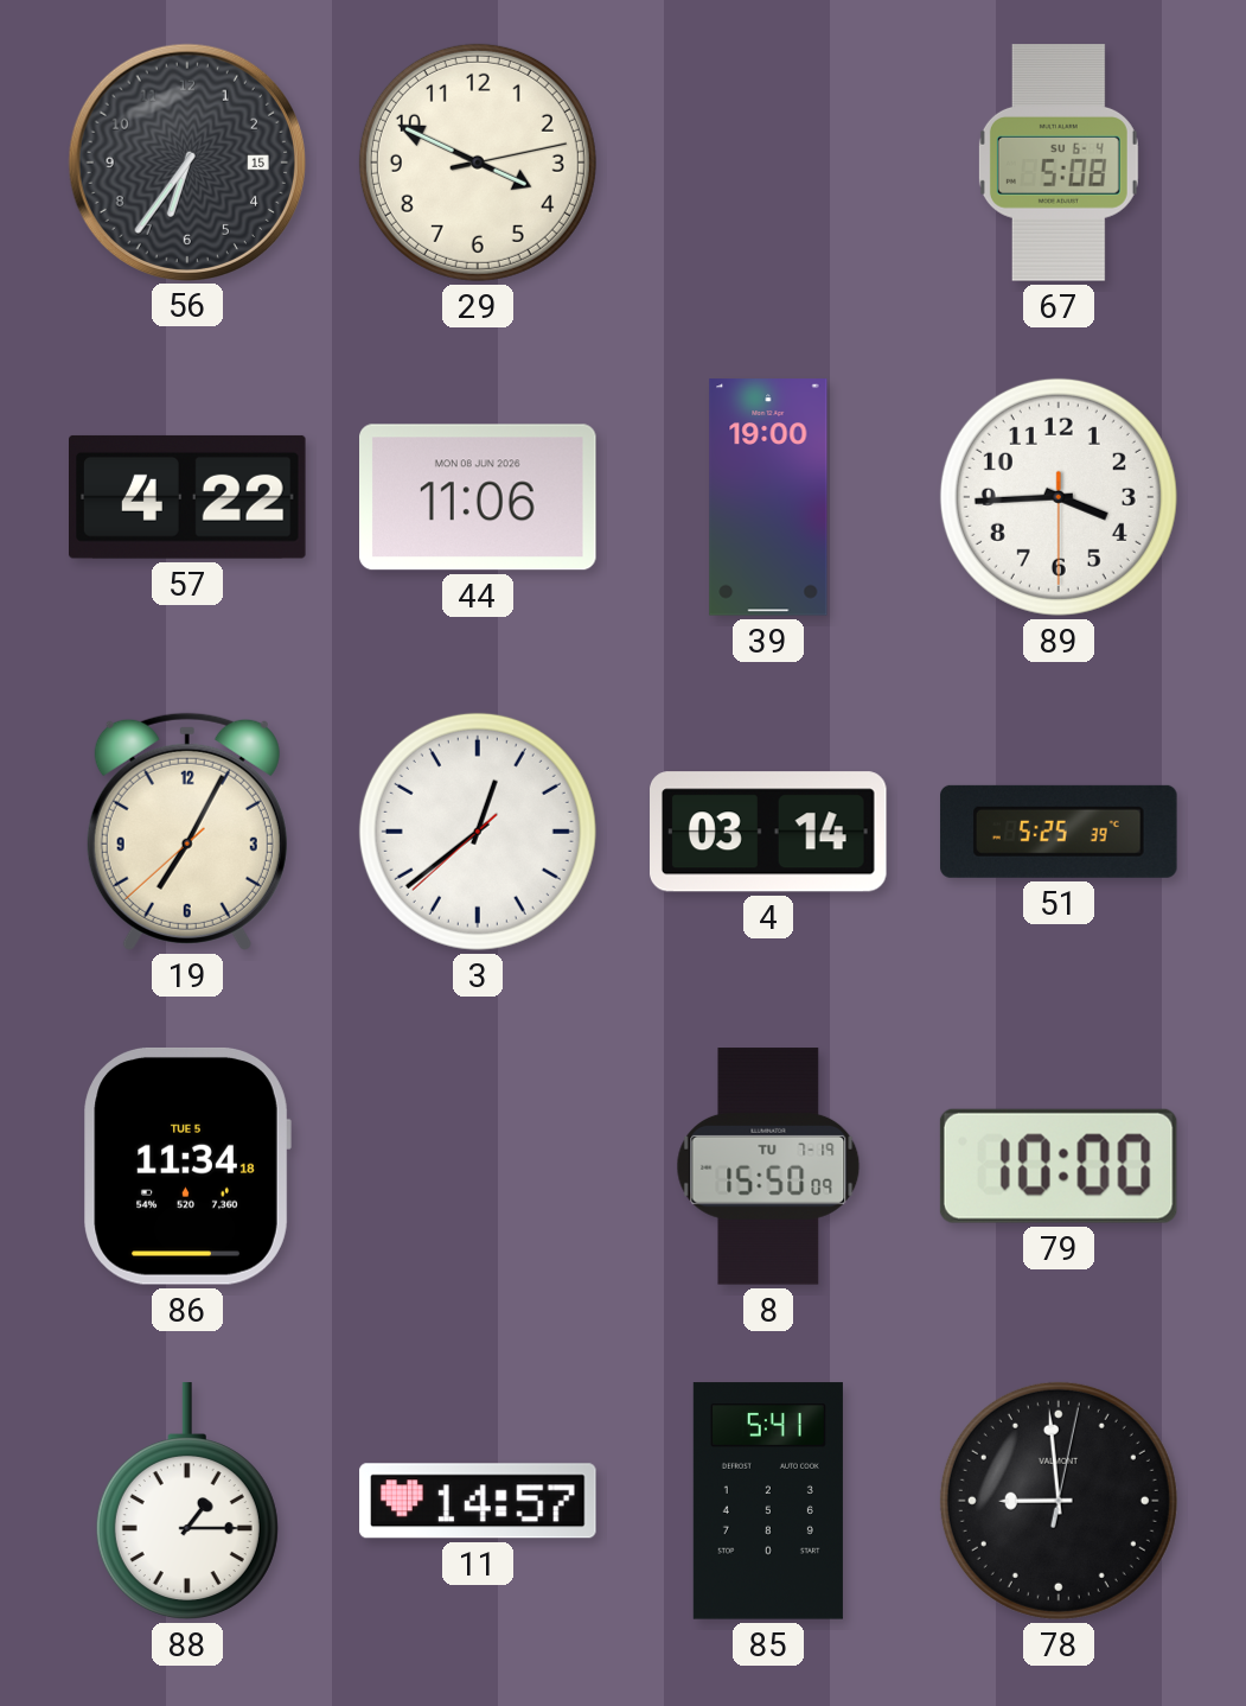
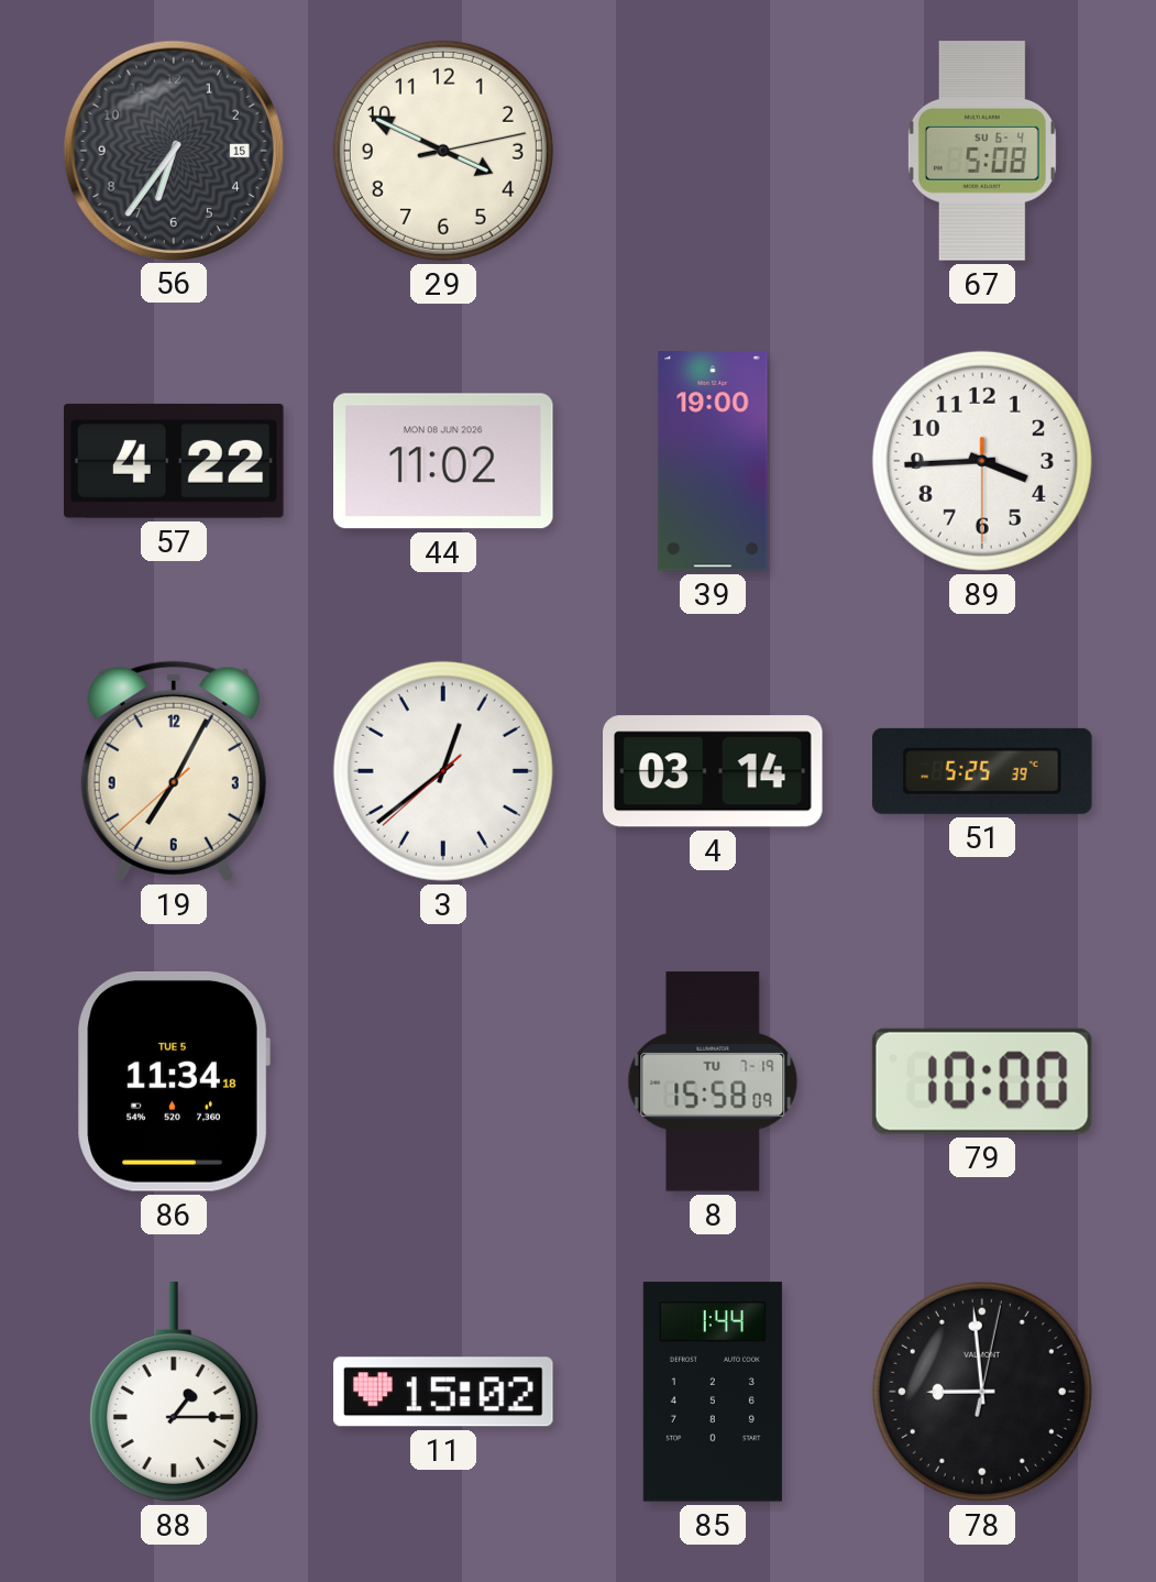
44: 11:06 -> 11:02
8: 15:50 -> 15:58
11: 14:57 -> 15:02
85: 5:41 -> 1:44
